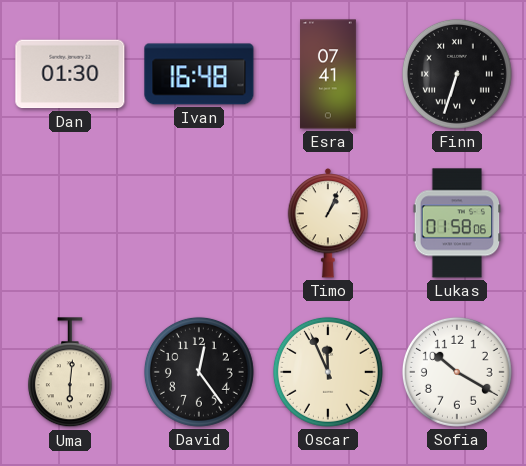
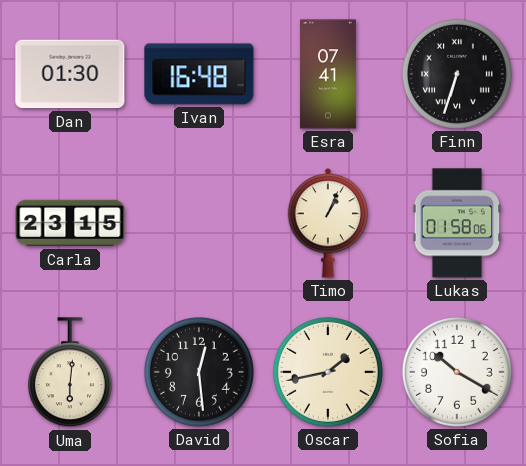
Carla: none -> 23:15
David: 12:24 -> 12:29
Oscar: 11:56 -> 1:43
